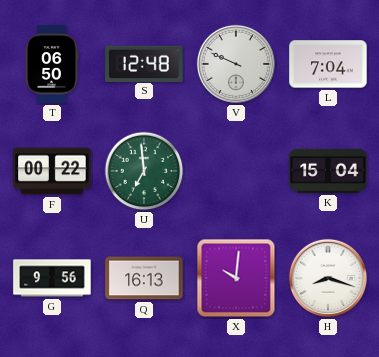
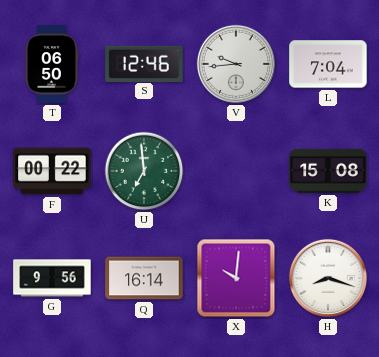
S: 12:48 -> 12:46
V: 9:49 -> 9:44
K: 15:04 -> 15:08
Q: 16:13 -> 16:14
